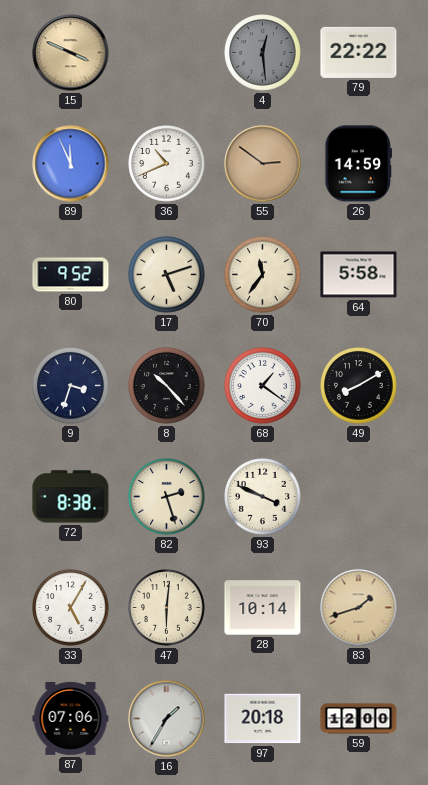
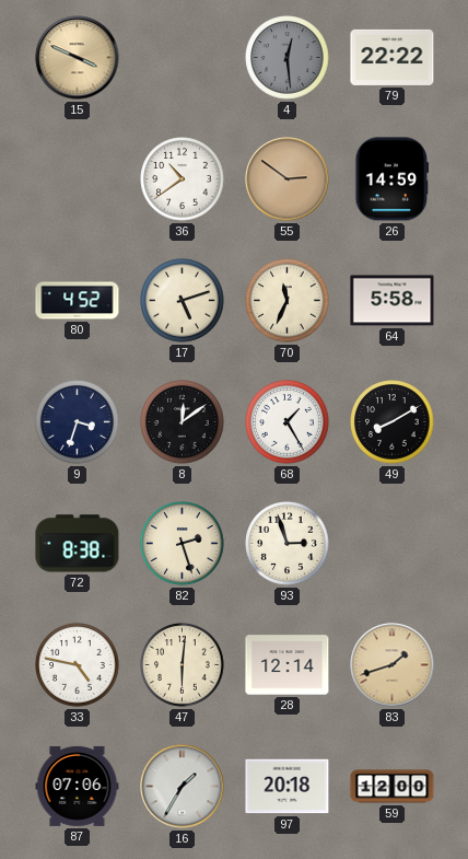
89: 11:56 -> none
36: 10:41 -> 10:39
80: 9:52 -> 4:52
70: 11:36 -> 11:34
8: 10:23 -> 12:09
68: 1:21 -> 1:25
93: 3:49 -> 2:57
33: 5:05 -> 4:47
28: 10:14 -> 12:14
